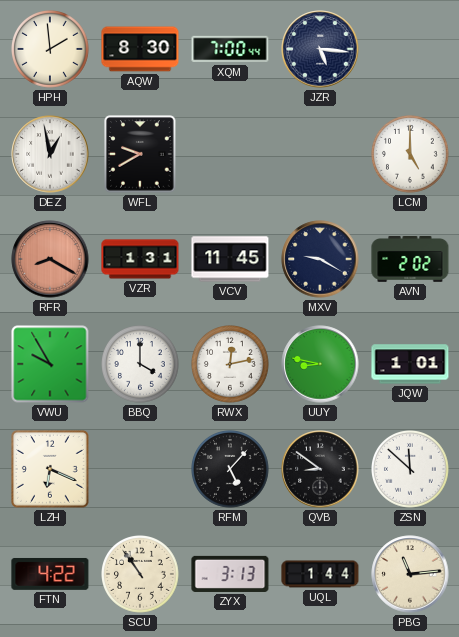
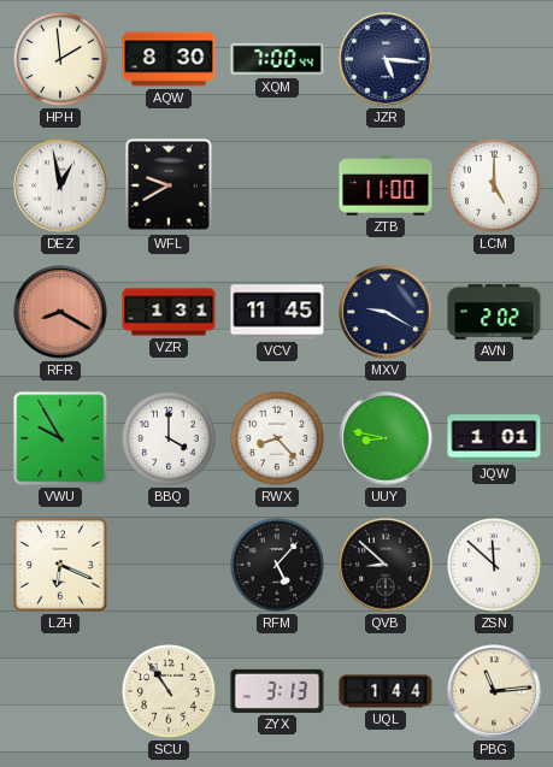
ZTB: none -> 11:00
RWX: 12:13 -> 8:23
QVB: 8:51 -> 8:52
FTN: 4:22 -> none
